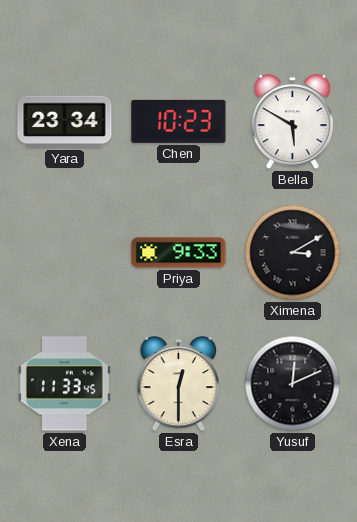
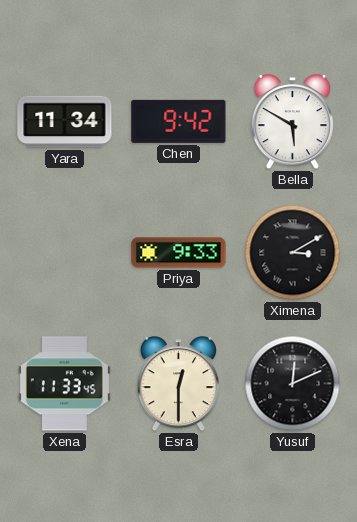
Yara: 23:34 -> 11:34
Chen: 10:23 -> 9:42
